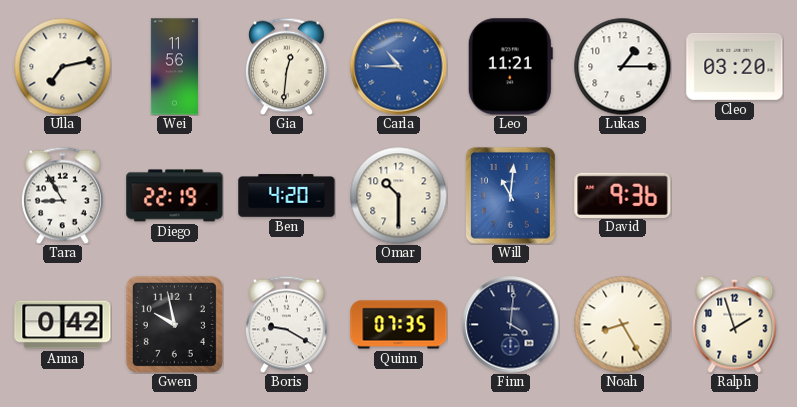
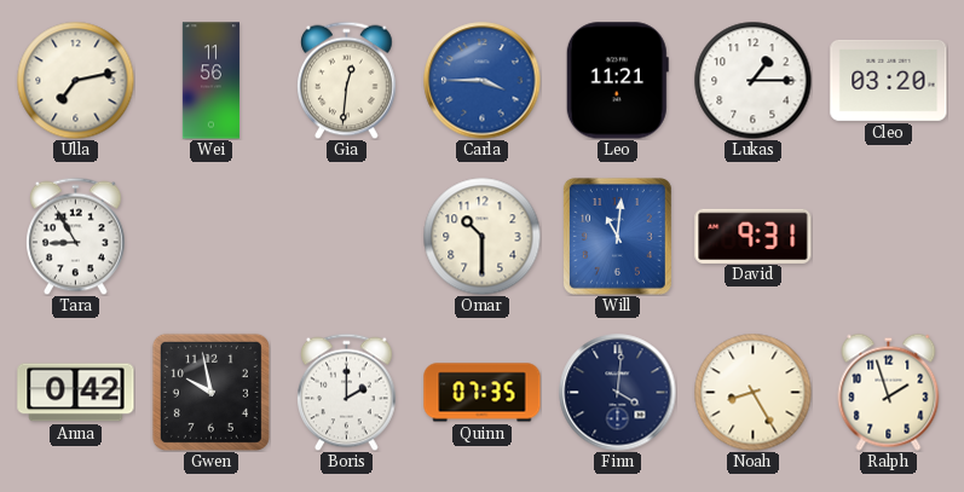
Carla: 10:45 -> 3:45
Diego: 22:19 -> none
Ben: 4:20 -> none
David: 9:36 -> 9:31
Boris: 9:20 -> 2:00
